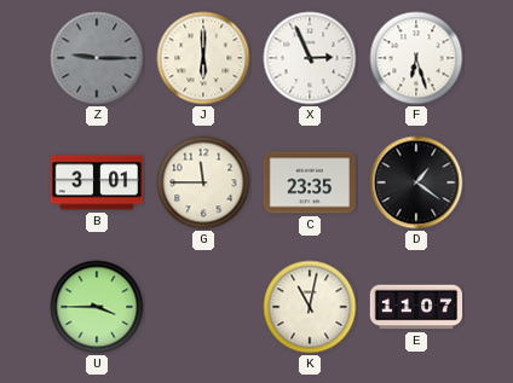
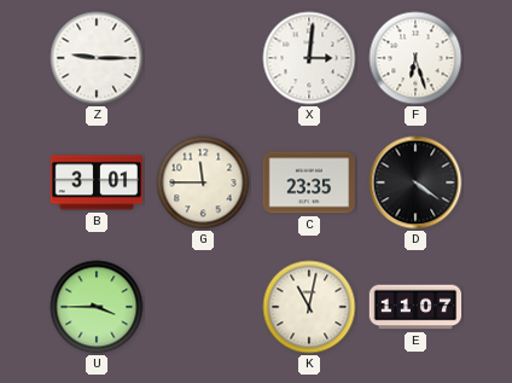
Z dial: grey -> white
J: 6:00 -> none
X: 2:56 -> 3:01
D: 1:21 -> 4:21
